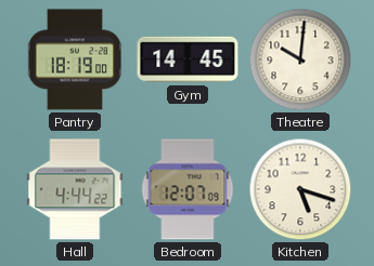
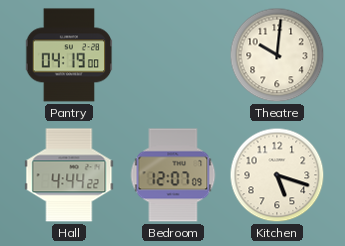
Pantry: 18:19 -> 04:19
Gym: 14:45 -> none
